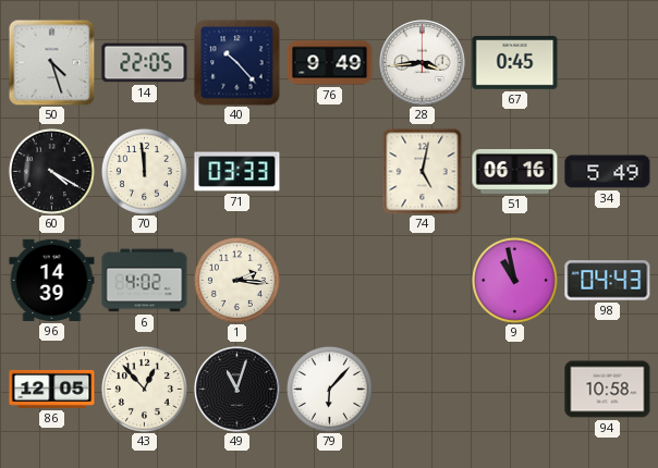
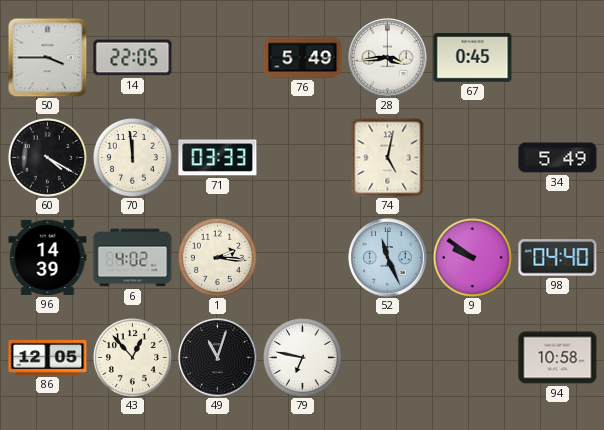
50: 4:27 -> 3:45
40: 10:23 -> none
76: 9:49 -> 5:49
51: 06:16 -> none
52: none -> 11:26
9: 10:58 -> 9:51
98: 04:43 -> 04:40
79: 6:07 -> 6:47
